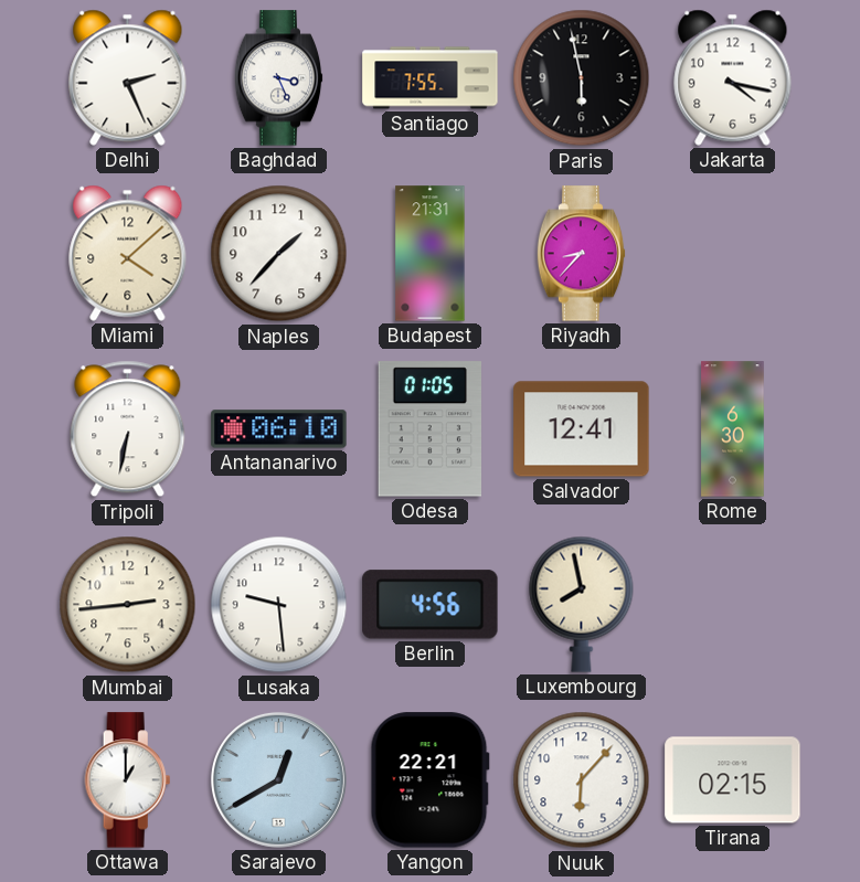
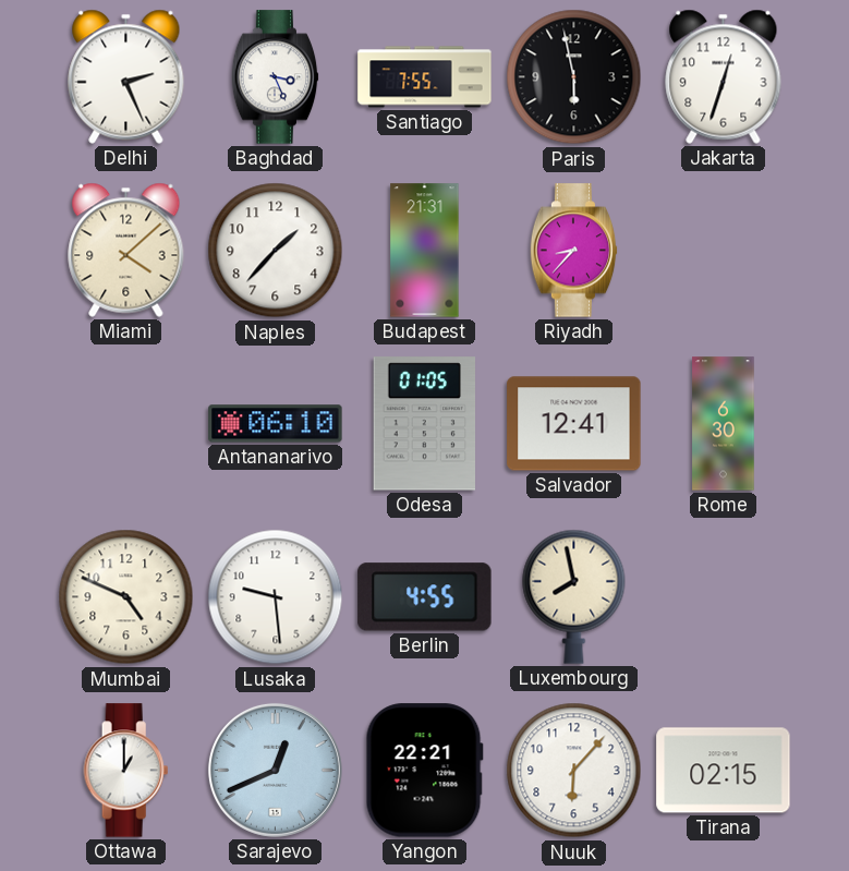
Jakarta: 4:17 -> 12:33
Tripoli: 6:32 -> none
Mumbai: 2:44 -> 4:49
Berlin: 4:56 -> 4:55
Sarajevo: 12:40 -> 12:41
